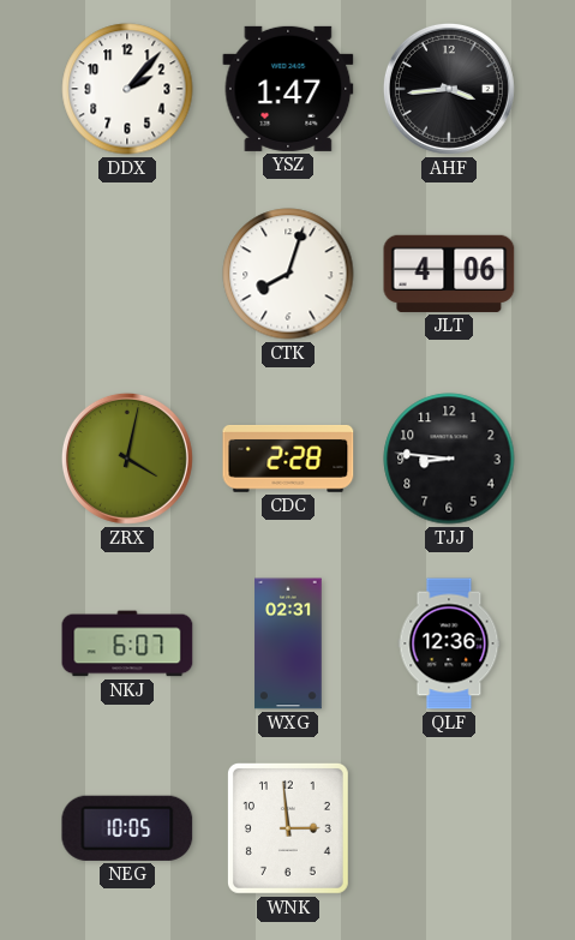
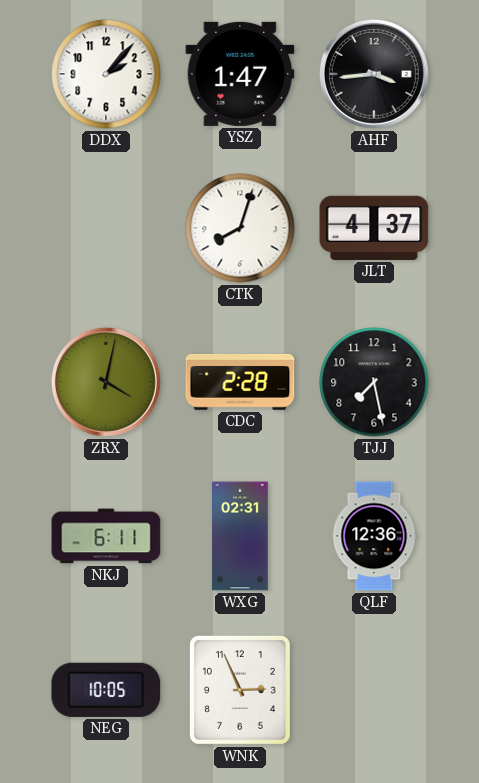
JLT: 4:06 -> 4:37
TJJ: 8:46 -> 7:28
NKJ: 6:07 -> 6:11
WNK: 2:59 -> 2:56
